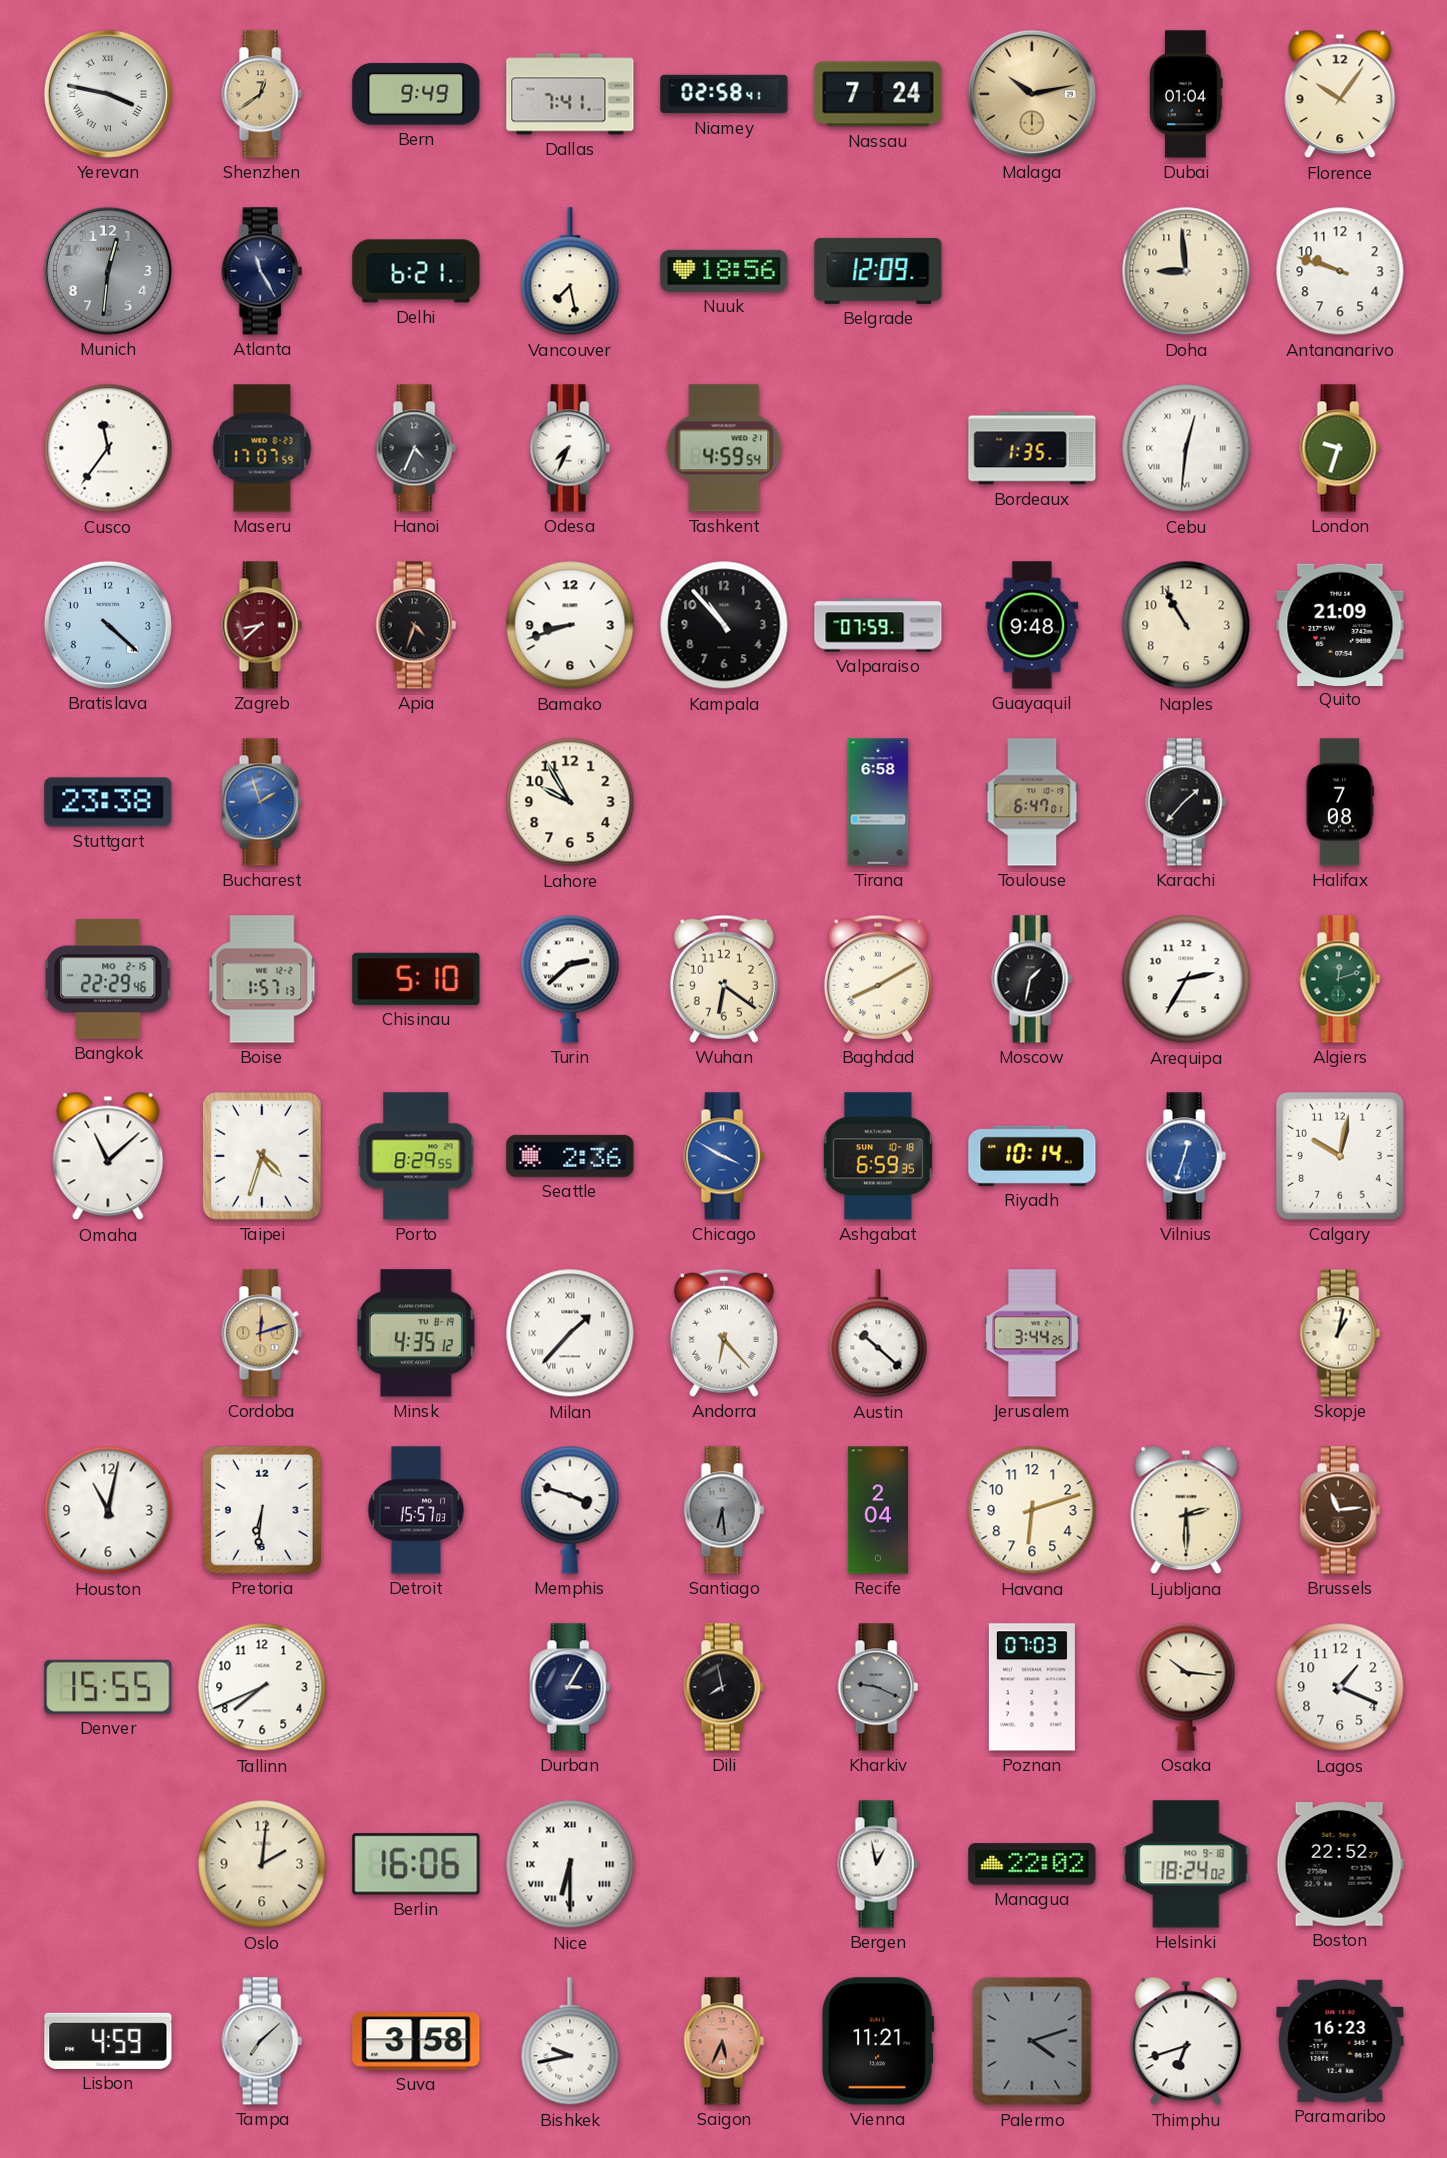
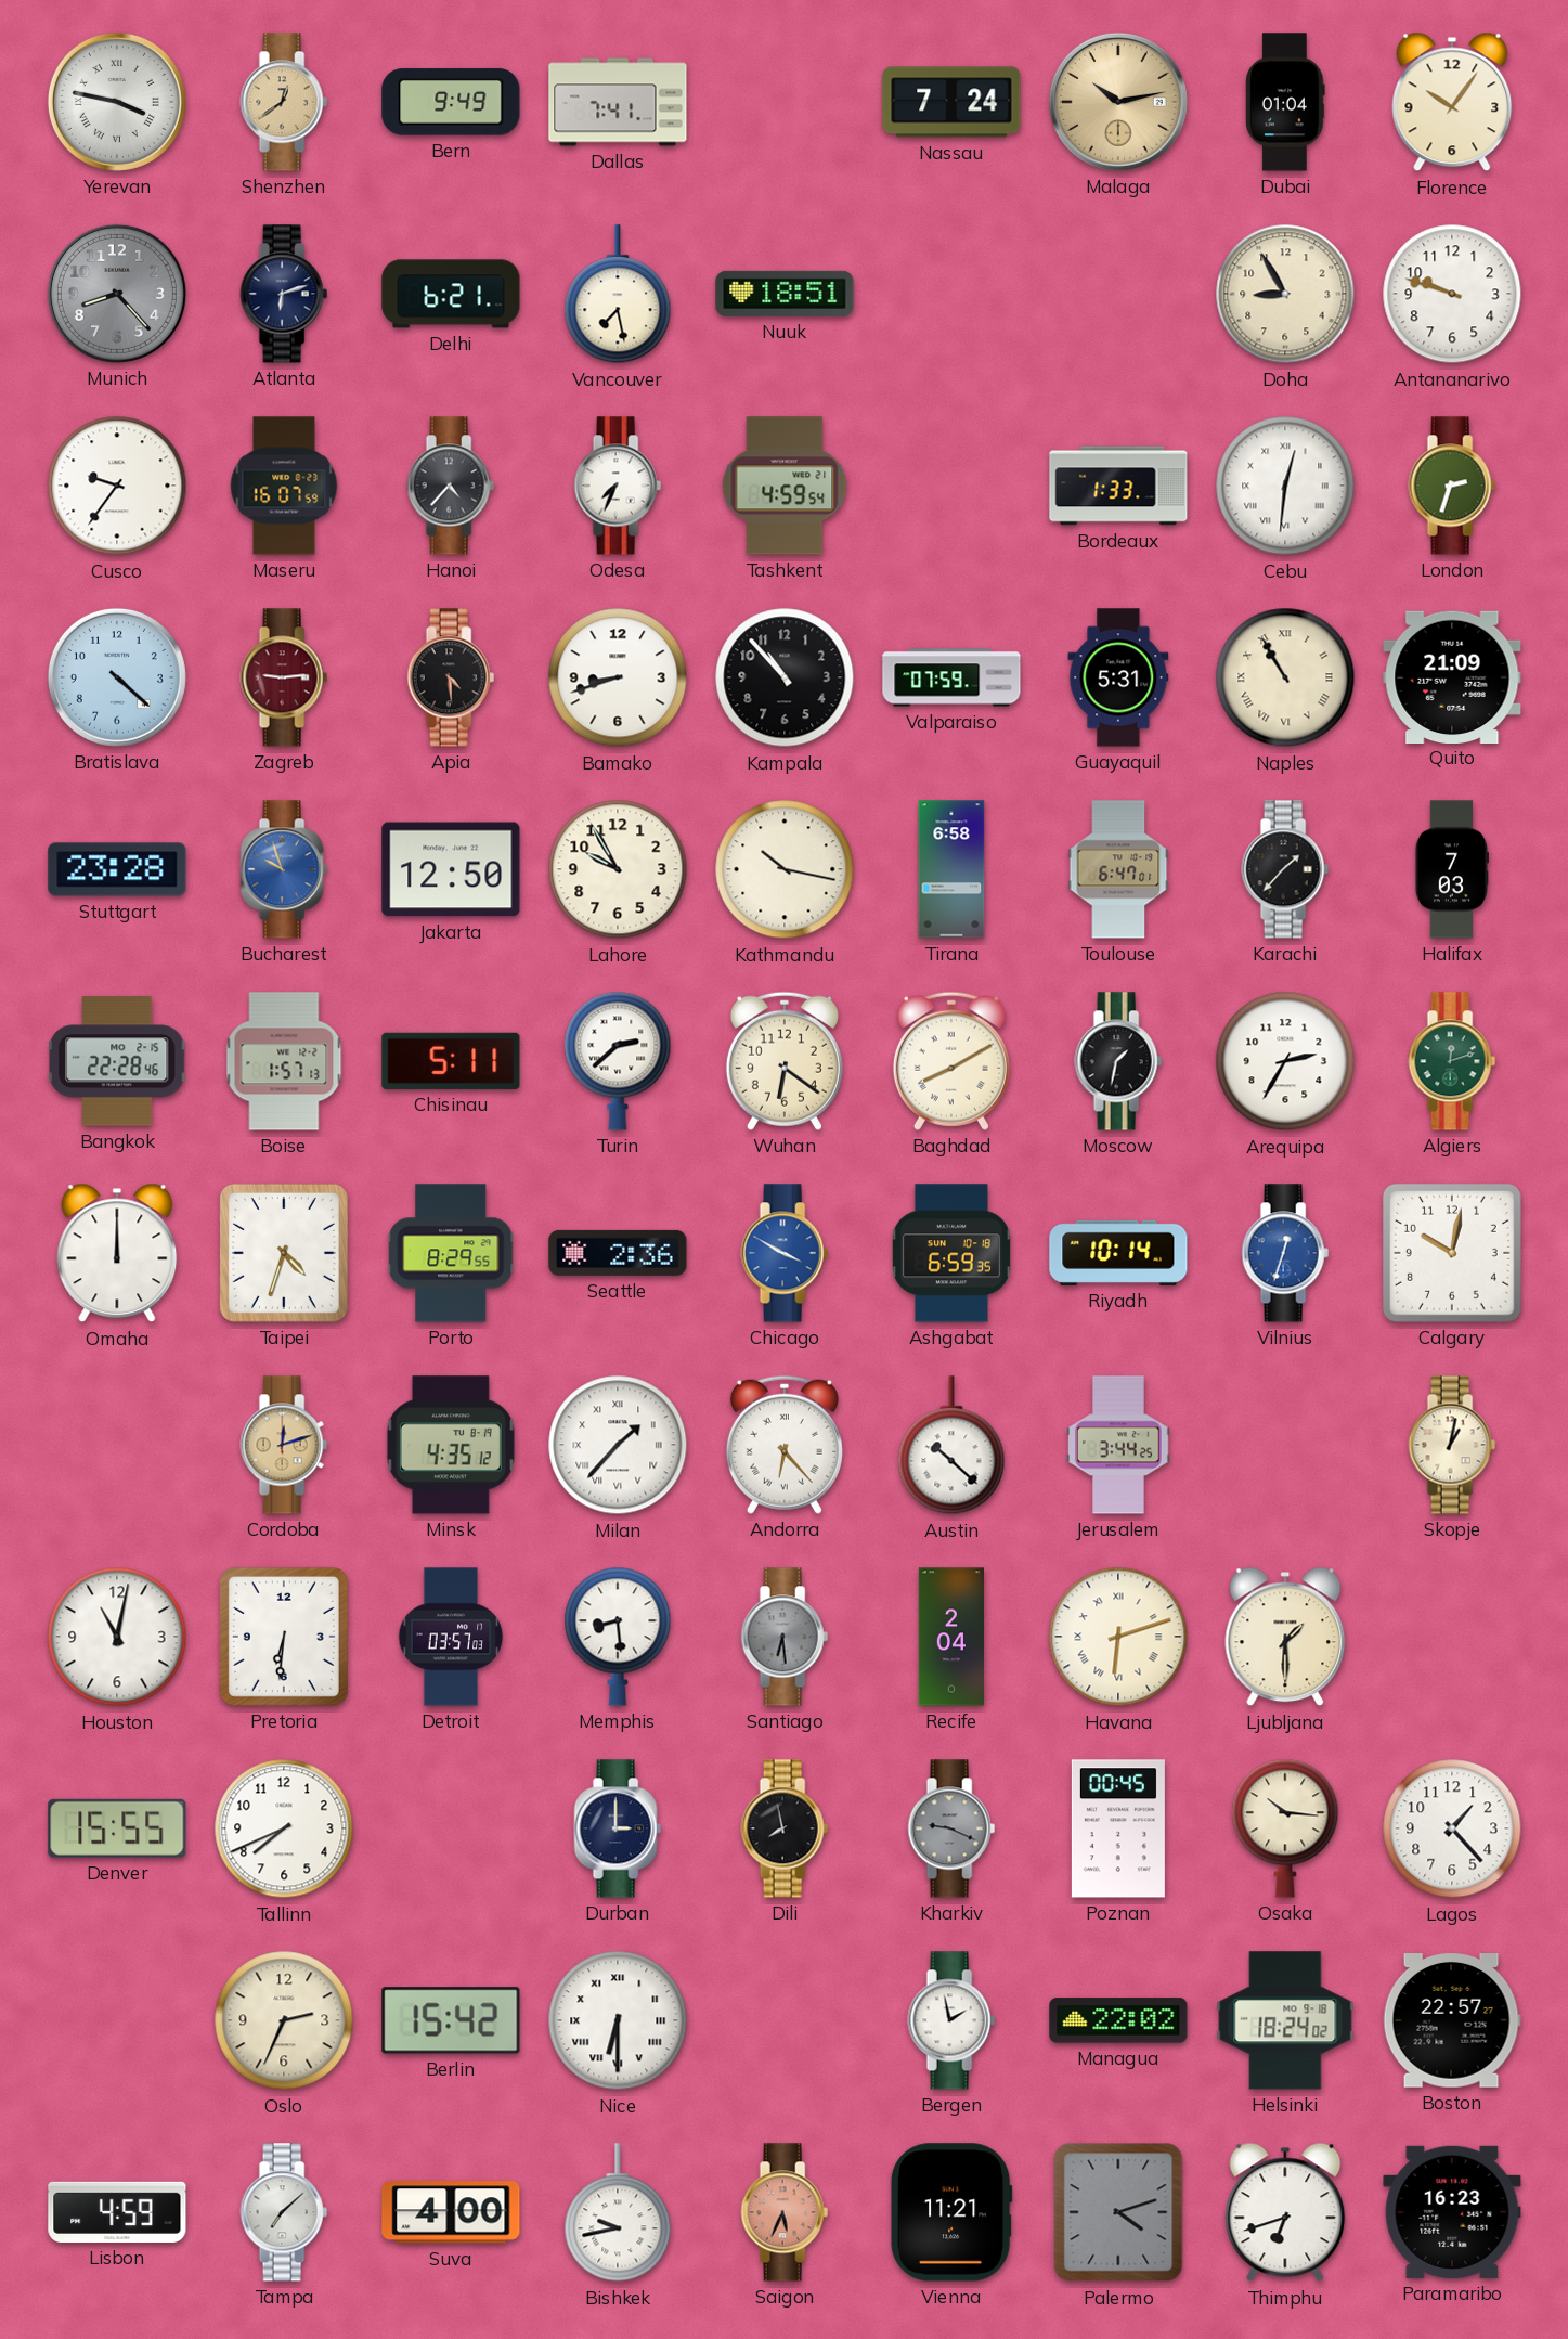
Niamey: 02:58 -> none
Munich: 12:31 -> 8:23
Atlanta: 11:25 -> 6:12
Nuuk: 18:56 -> 18:51
Belgrade: 12:09 -> none
Doha: 8:59 -> 8:55
Cusco: 11:36 -> 9:36
Maseru: 17:07 -> 16:07
Hanoi: 4:34 -> 4:37
Bordeaux: 1:35 -> 1:33
London: 9:33 -> 2:33
Zagreb: 8:38 -> 9:14
Apia: 4:33 -> 4:29
Guayaquil: 9:48 -> 5:31
Naples numerals: Arabic -> Roman
Stuttgart: 23:38 -> 23:28
Bucharest: 1:57 -> 9:57
Jakarta: none -> 12:50
Kathmandu: none -> 10:17
Halifax: 7:08 -> 7:03
Bangkok: 22:29 -> 22:28
Chisinau: 5:10 -> 5:11
Omaha: 11:08 -> 12:00
Detroit: 15:57 -> 03:57
Memphis: 3:48 -> 8:29
Havana numerals: Arabic -> Roman
Ljubljana: 2:30 -> 1:30
Brussels: 11:14 -> none
Durban: 3:05 -> 3:00
Poznan: 07:03 -> 00:45
Lagos: 1:19 -> 1:23
Oslo: 2:01 -> 2:34
Berlin: 16:06 -> 15:42
Bergen: 12:58 -> 1:58
Boston: 22:52 -> 22:57
Suva: 3:58 -> 4:00
